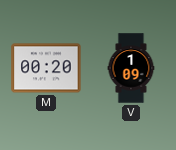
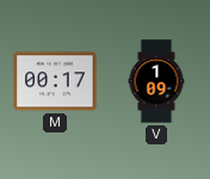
M: 00:20 -> 00:17
